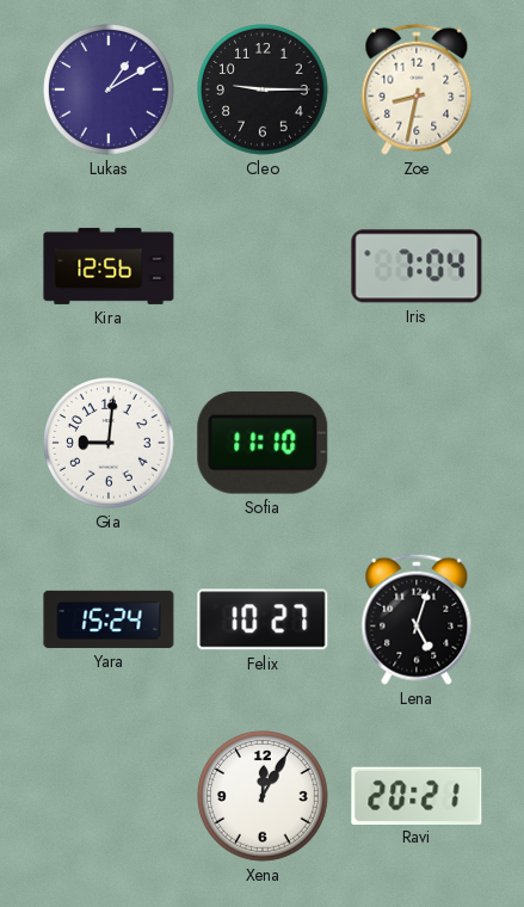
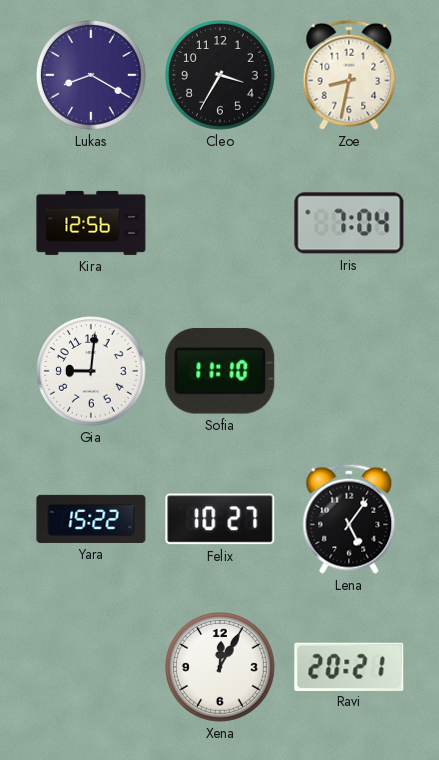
Lukas: 1:10 -> 8:20
Cleo: 9:15 -> 3:35
Yara: 15:24 -> 15:22
Lena: 5:03 -> 5:06
